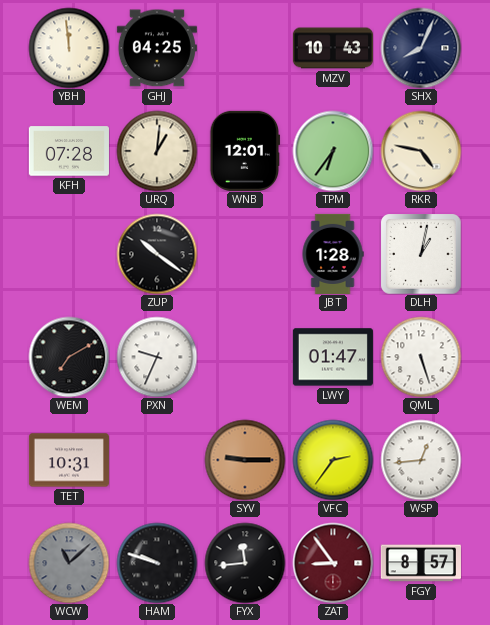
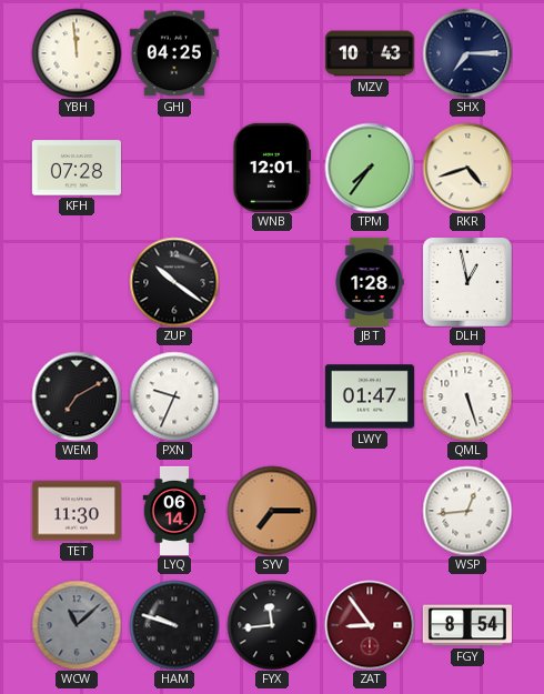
SHX: 8:04 -> 7:15
URQ: 1:01 -> none
TPM: 6:36 -> 7:36
RKR: 4:47 -> 4:42
DLH: 1:02 -> 12:58
TET: 10:31 -> 11:30
LYQ: none -> 06:14
SYV: 9:15 -> 7:15
VFC: 2:36 -> none
FGY: 8:57 -> 8:54
